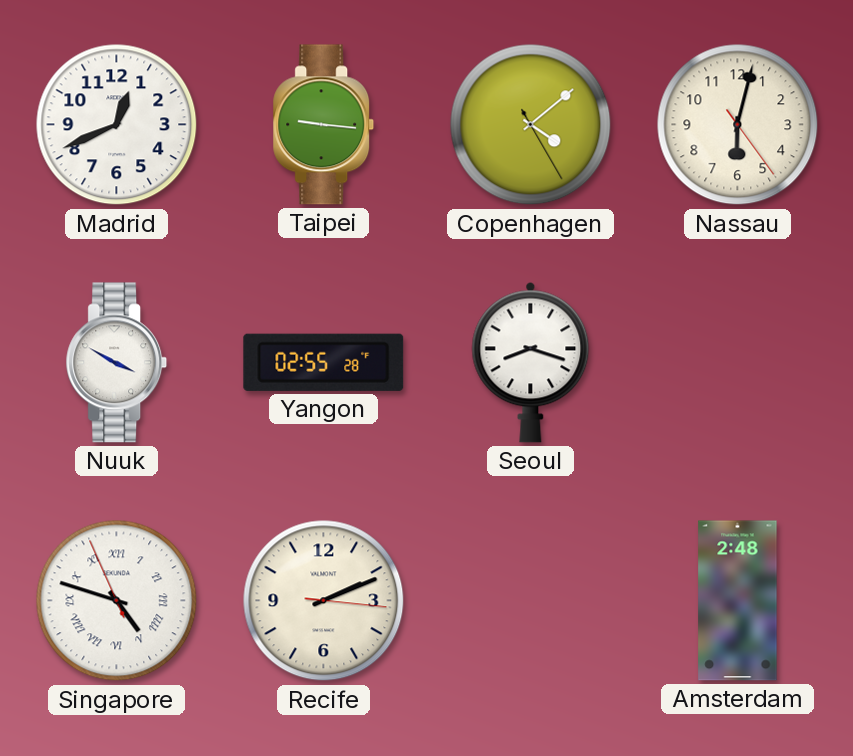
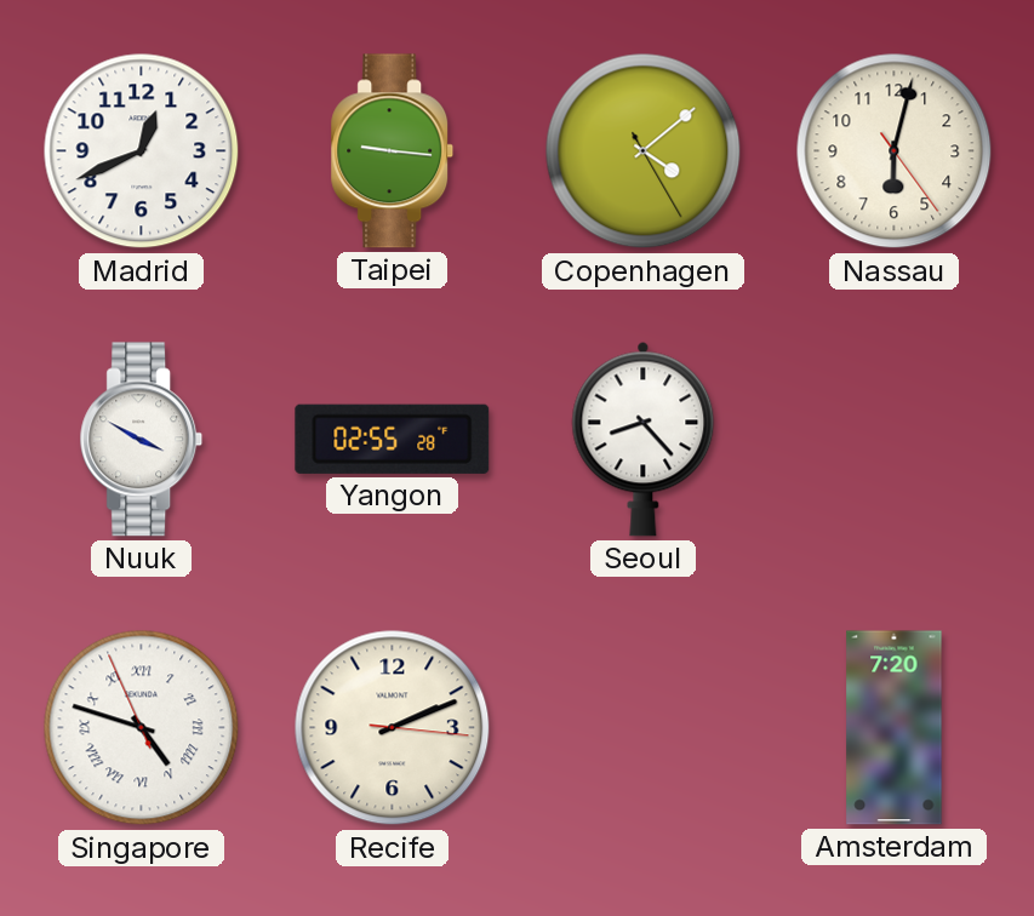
Seoul: 8:18 -> 8:23
Amsterdam: 2:48 -> 7:20
